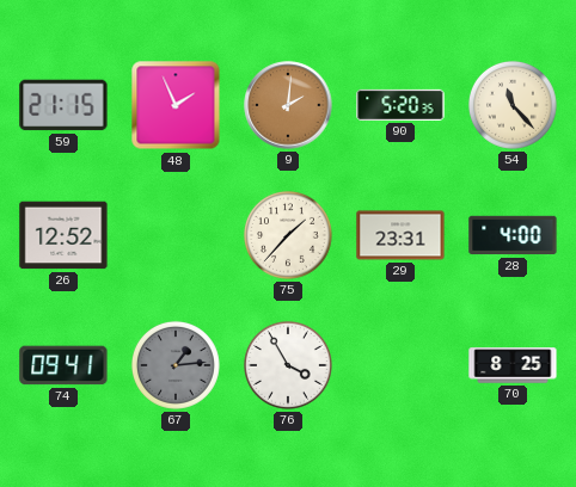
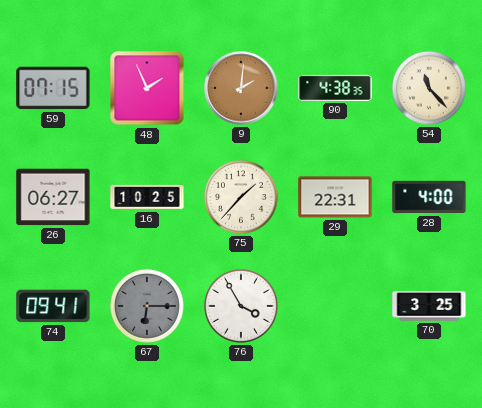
59: 21:15 -> 07:15
90: 5:20 -> 4:38
26: 12:52 -> 06:27
16: none -> 10:25
29: 23:31 -> 22:31
67: 1:14 -> 6:15
70: 8:25 -> 3:25
